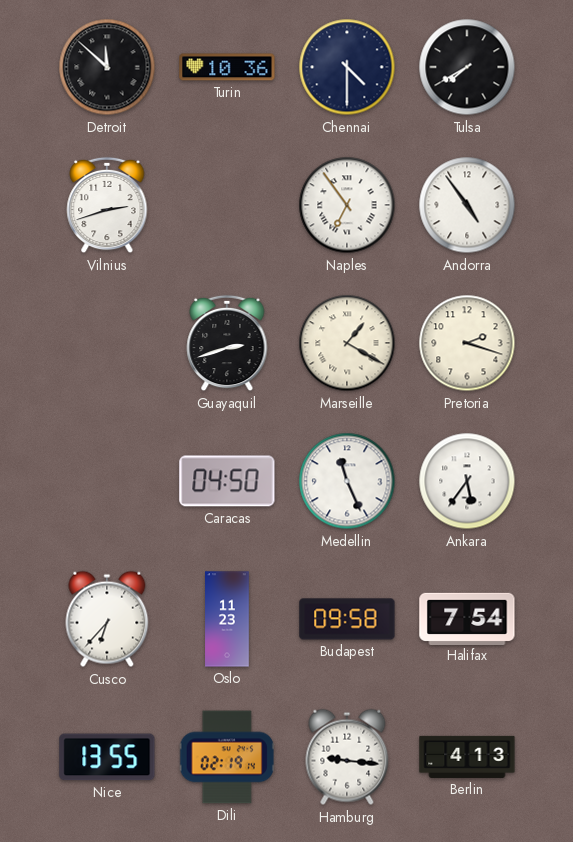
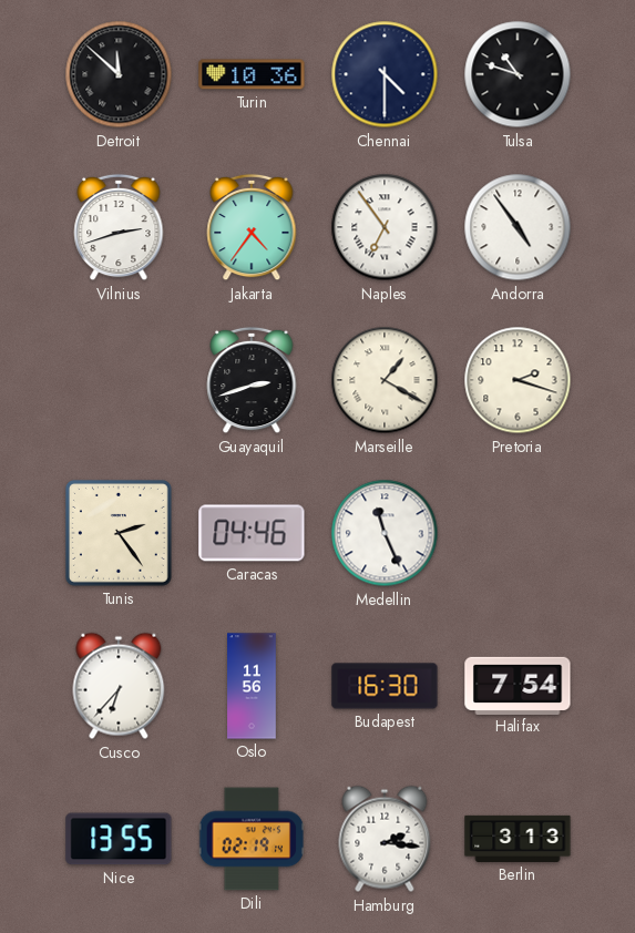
Tulsa: 7:40 -> 10:48
Jakarta: none -> 4:36
Tunis: none -> 2:24
Caracas: 04:50 -> 04:46
Ankara: 5:36 -> none
Oslo: 11:23 -> 11:56
Budapest: 09:58 -> 16:30
Hamburg: 9:16 -> 2:16
Berlin: 4:13 -> 3:13
